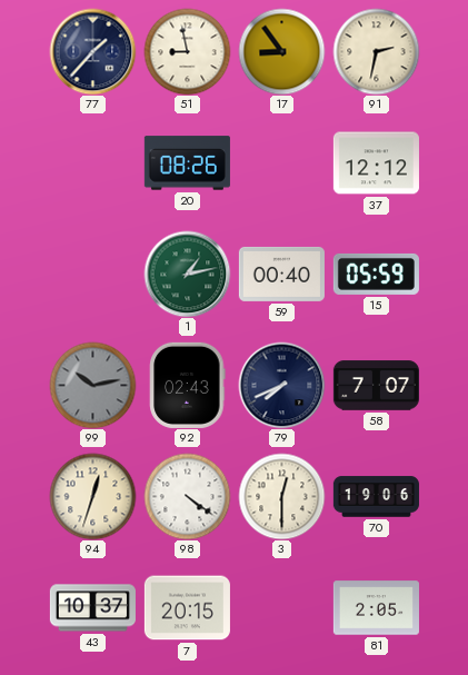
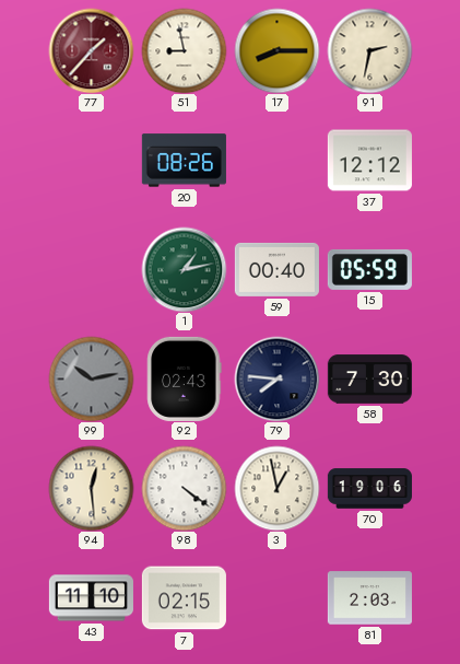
77 dial: navy -> burgundy
17: 8:54 -> 8:15
79: 7:41 -> 7:46
58: 7:07 -> 7:30
94: 12:33 -> 12:29
3: 12:30 -> 12:58
43: 10:37 -> 11:10
7: 20:15 -> 02:15
81: 2:05 -> 2:03
